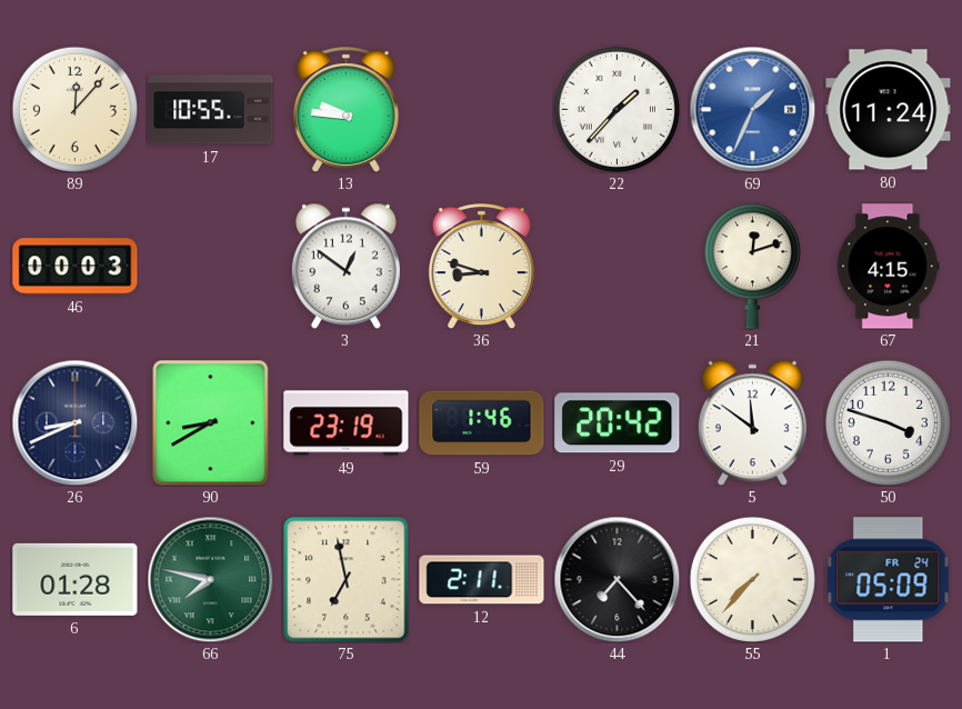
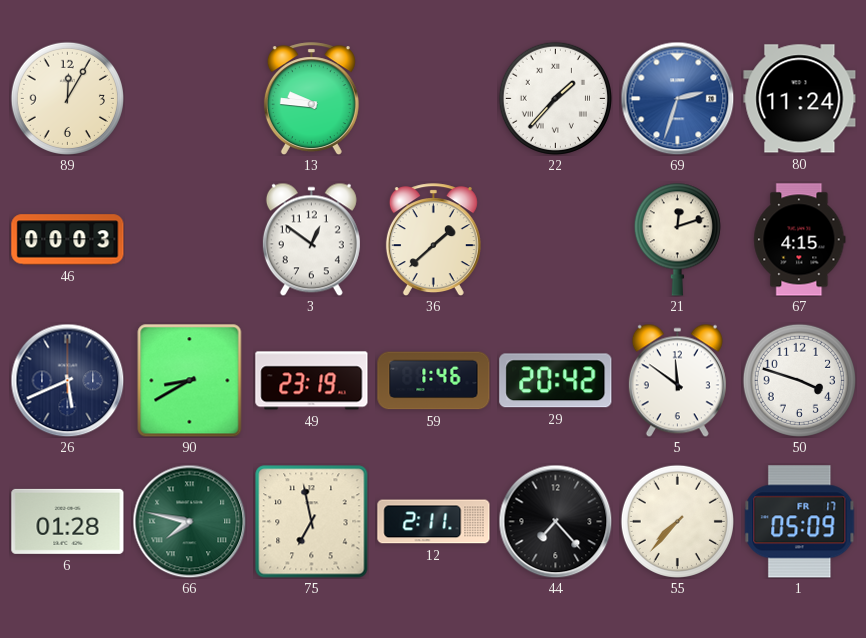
89: 12:07 -> 12:05
17: 10:55 -> none
69: 1:34 -> 2:33
36: 8:48 -> 1:38
26: 8:41 -> 5:41
1 date: FR 24 -> FR 17
